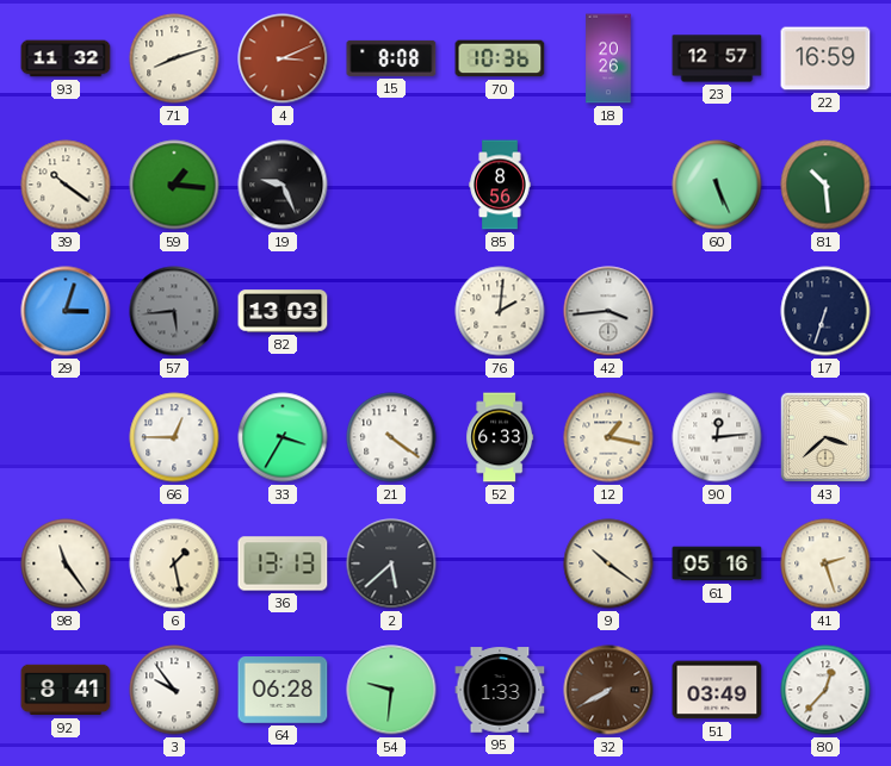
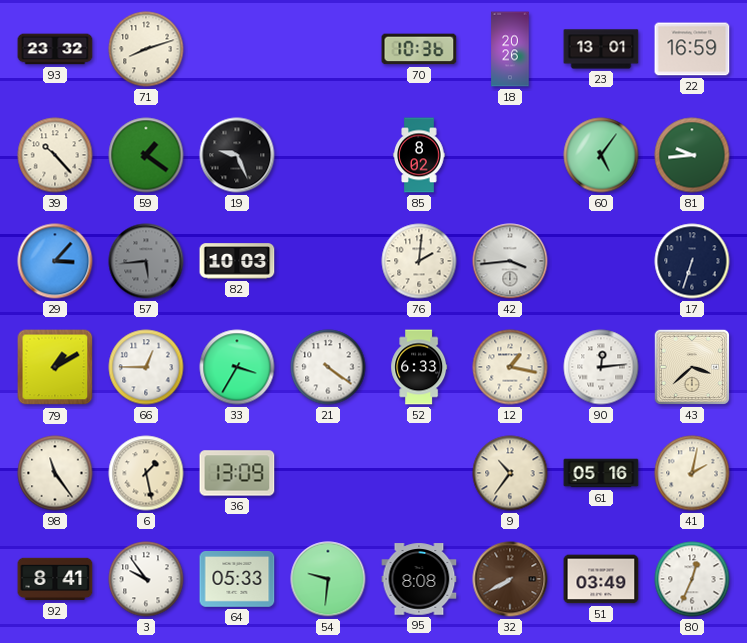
93: 11:32 -> 23:32
4: 3:11 -> none
15: 8:08 -> none
23: 12:57 -> 13:01
39: 10:21 -> 10:23
59: 1:16 -> 1:21
85: 8:56 -> 8:02
60: 5:26 -> 5:06
81: 10:29 -> 9:44
29: 3:03 -> 3:07
82: 13:03 -> 10:03
79: none -> 1:10
36: 13:13 -> 13:09
2: 5:38 -> none
9: 10:21 -> 10:36
41: 2:27 -> 2:02
64: 06:28 -> 05:33
95: 1:33 -> 8:08
80: 12:37 -> 12:34
